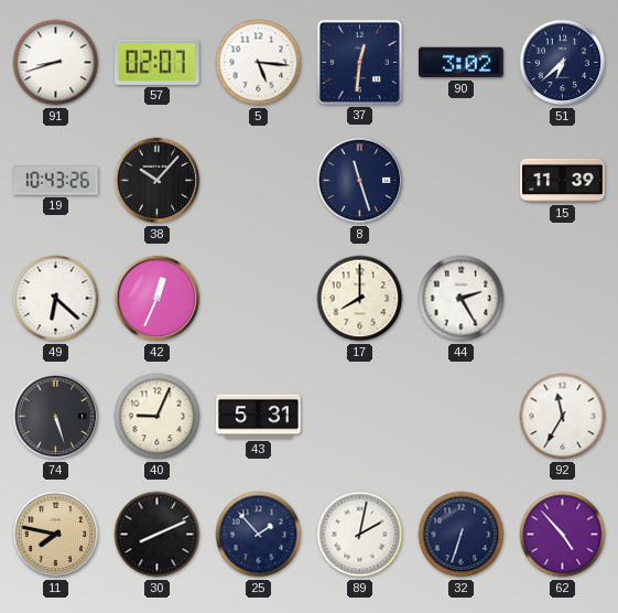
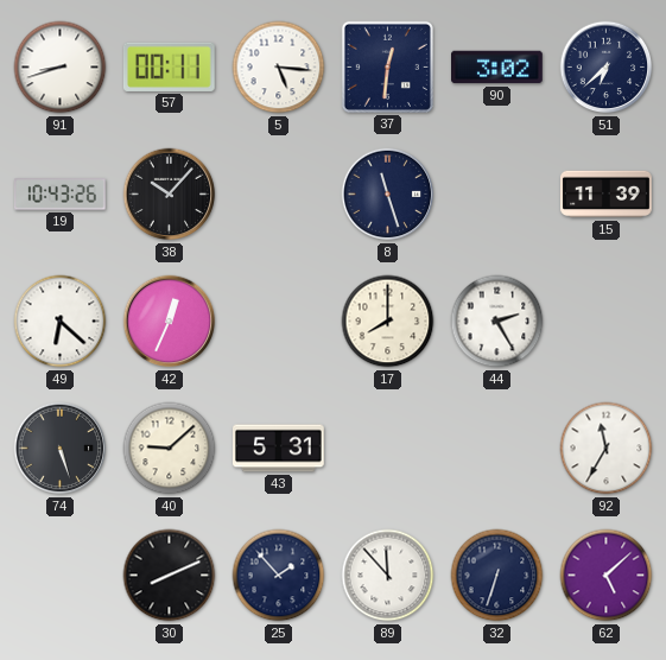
57: 02:07 -> 00:11
40: 9:04 -> 9:08
11: 7:47 -> none
89: 2:02 -> 11:53
62: 4:53 -> 5:08
